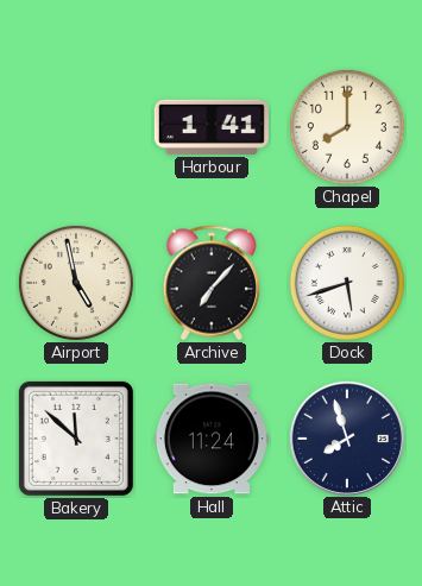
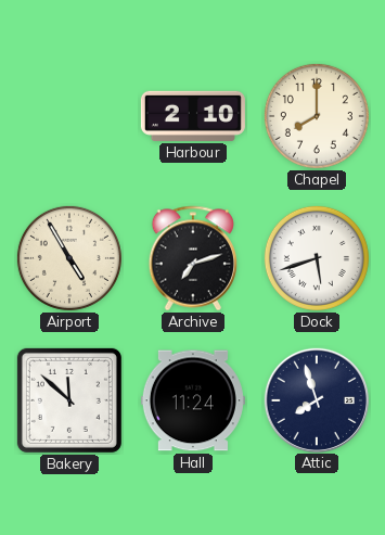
Harbour: 1:41 -> 2:10
Airport: 4:58 -> 4:55
Archive: 7:07 -> 7:12
